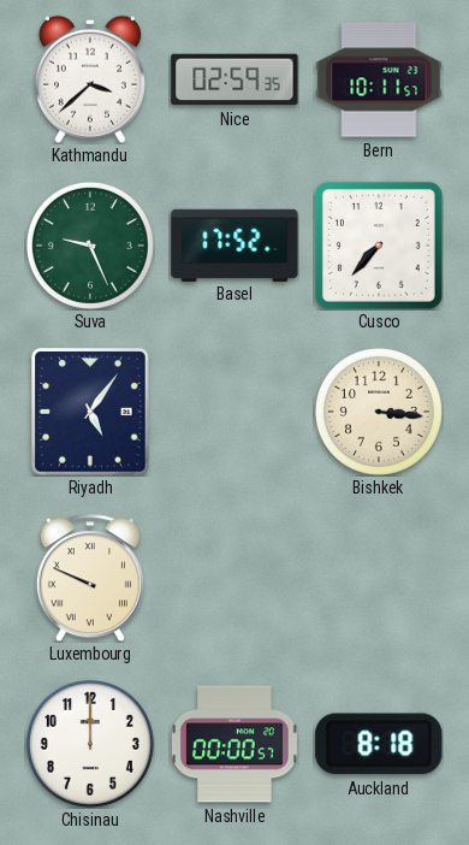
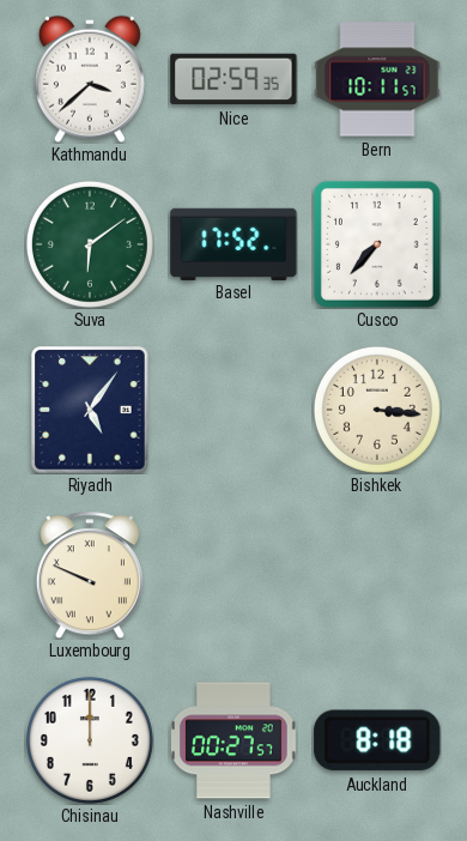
Suva: 9:26 -> 6:09
Nashville: 00:00 -> 00:27
